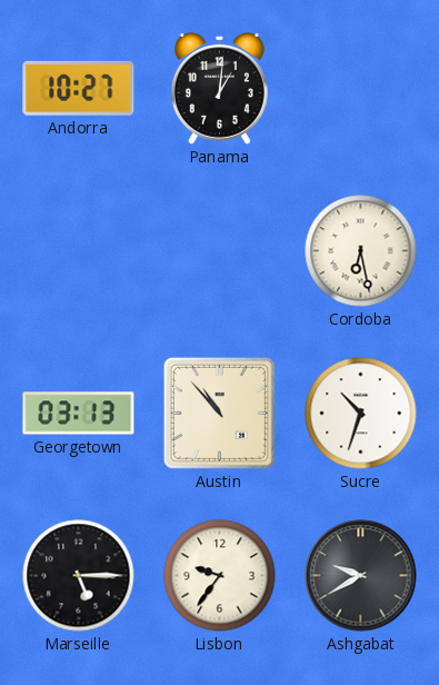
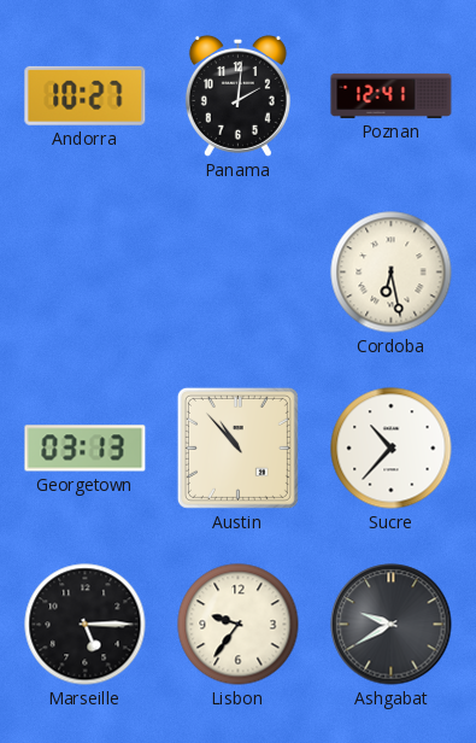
Panama: 1:01 -> 2:01
Poznan: none -> 12:41
Sucre: 10:33 -> 10:37
